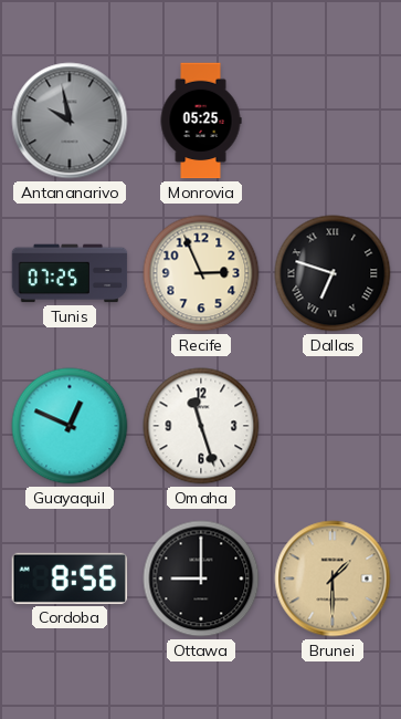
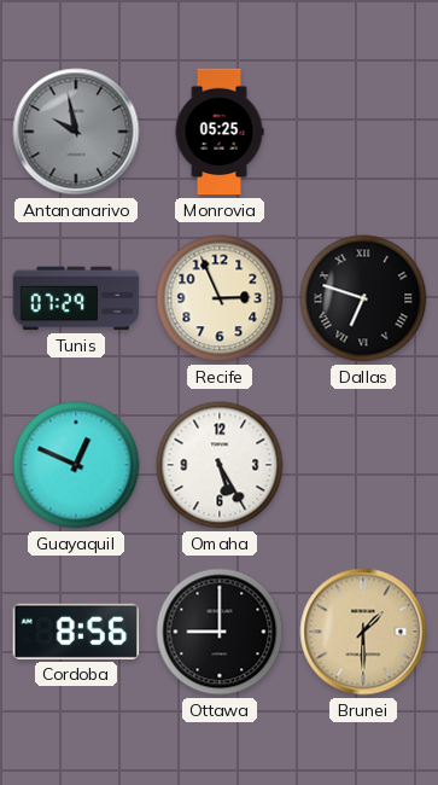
Tunis: 07:25 -> 07:29
Omaha: 11:27 -> 5:25
